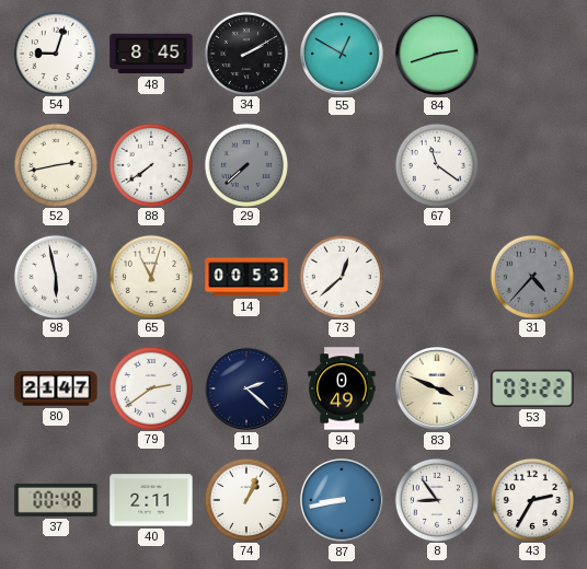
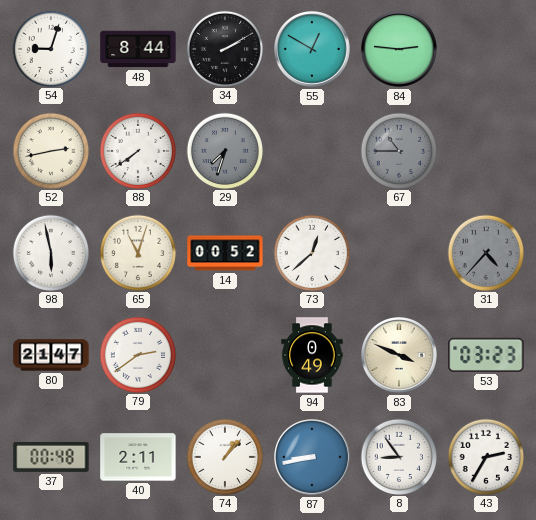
48: 8:45 -> 8:44
84: 2:42 -> 2:46
29: 7:38 -> 7:33
67: 11:21 -> 10:45
67 dial: white -> grey
14: 00:53 -> 00:52
11: 2:22 -> none
53: 03:22 -> 03:23
74: 1:04 -> 1:07
